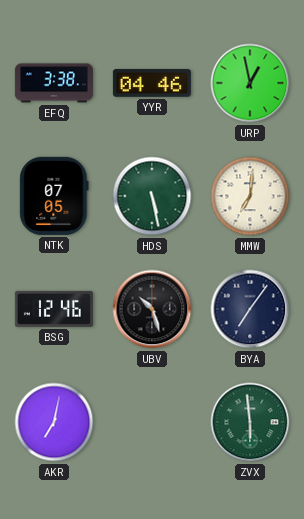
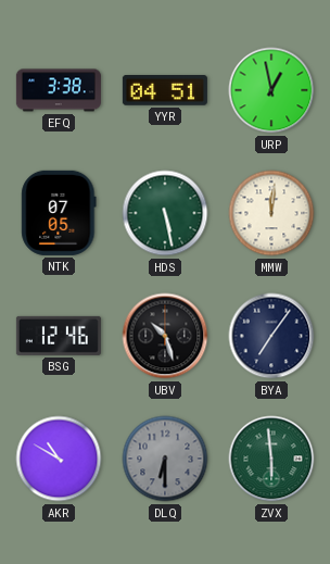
YYR: 04:46 -> 04:51
MMW: 7:01 -> 12:01
AKR: 7:02 -> 10:50
DLQ: none -> 6:30
